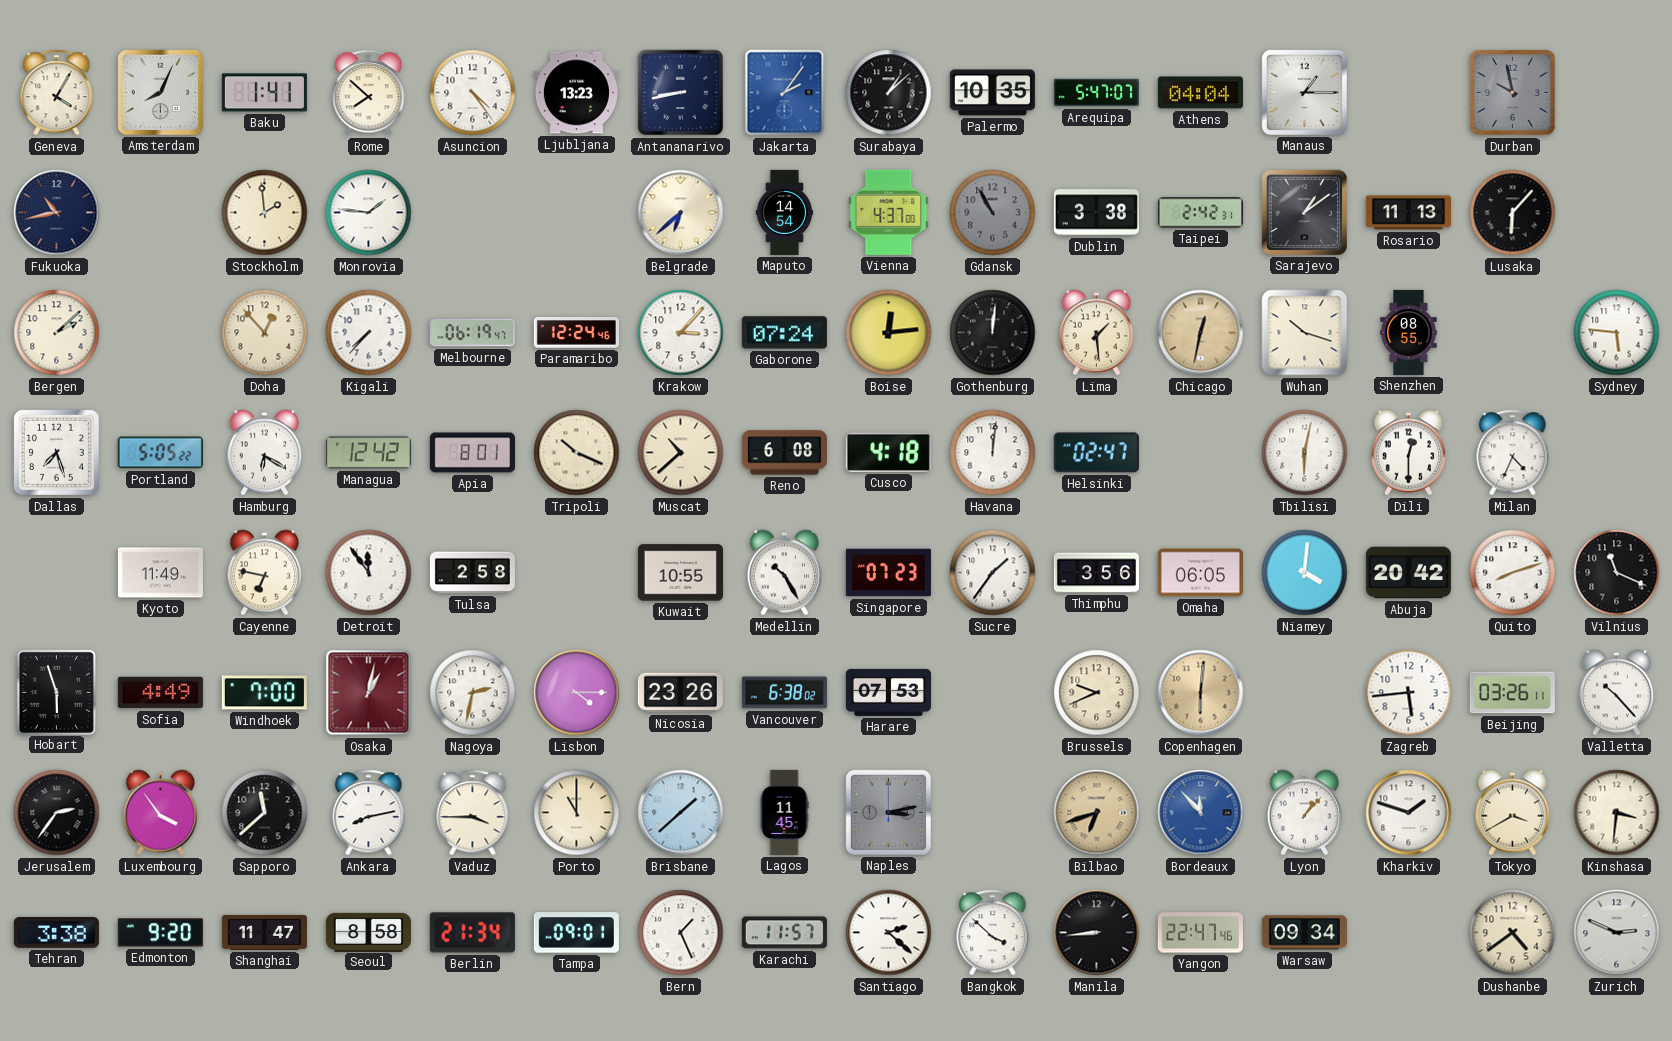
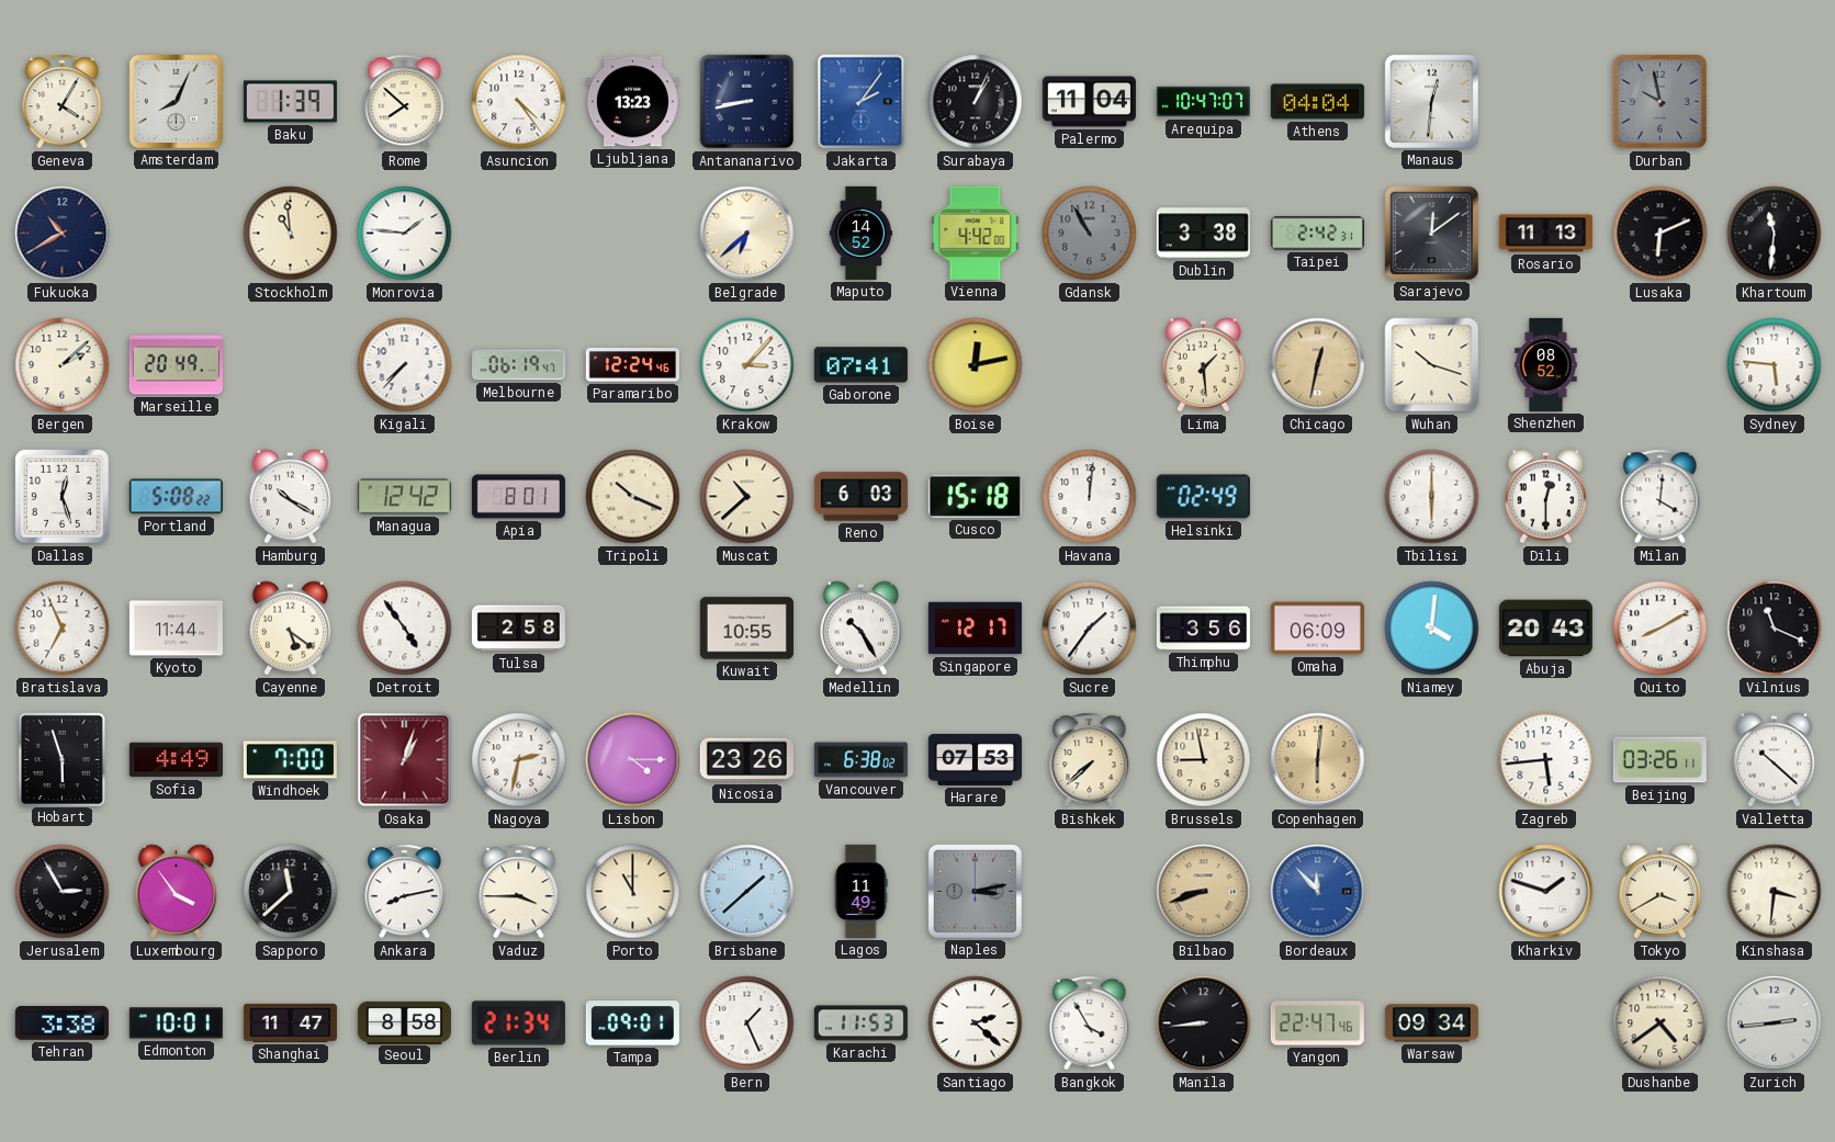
Baku: 1:41 -> 1:39
Surabaya: 1:08 -> 1:04
Palermo: 10:35 -> 11:04
Arequipa: 5:47 -> 10:47
Manaus: 1:15 -> 12:31
Fukuoka: 10:43 -> 10:40
Stockholm: 1:59 -> 10:59
Maputo: 14:54 -> 14:52
Vienna: 4:37 -> 4:42
Sarajevo: 1:09 -> 12:09
Lusaka: 6:07 -> 6:11
Khartoum: none -> 11:31
Marseille: none -> 20:49
Doha: 12:53 -> none
Gaborone: 07:24 -> 07:41
Boise: 12:14 -> 12:13
Gothenburg: 12:01 -> none
Shenzhen: 08:55 -> 08:52
Dallas: 7:27 -> 12:27
Portland: 5:05 -> 5:08
Hamburg: 6:20 -> 10:20
Reno: 6:08 -> 6:03
Cusco: 4:18 -> 15:18
Helsinki: 02:47 -> 02:49
Tbilisi: 6:02 -> 6:00
Milan: 4:34 -> 4:01
Bratislava: none -> 6:56
Kyoto: 11:49 -> 11:44
Cayenne: 6:47 -> 5:21
Detroit: 11:54 -> 4:54
Singapore: 07:23 -> 12:17
Omaha: 06:05 -> 06:09
Abuja: 20:42 -> 20:43
Quito: 8:12 -> 8:10
Osaka: 1:02 -> 1:03
Bishkek: none -> 7:38
Brussels: 9:41 -> 8:58
Valletta: 10:23 -> 10:22
Jerusalem: 2:36 -> 2:55
Lagos: 11:45 -> 11:49
Bilbao: 6:42 -> 8:42
Lyon: 1:07 -> none
Edmonton: 9:20 -> 10:01
Karachi: 11:57 -> 11:53
Bangkok: 3:52 -> 3:55
Zurich: 2:49 -> 2:44
